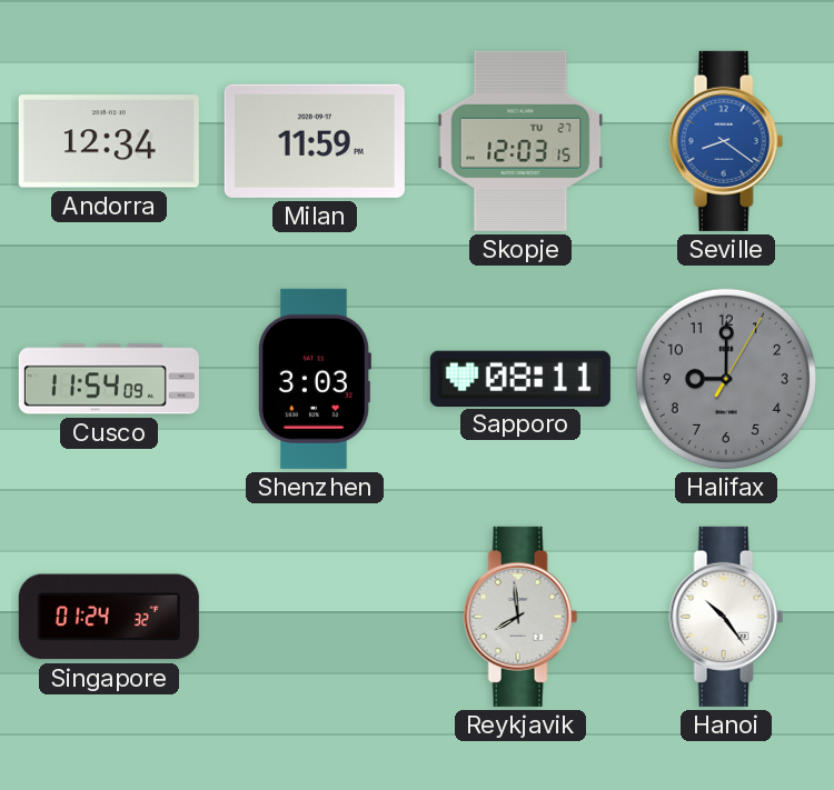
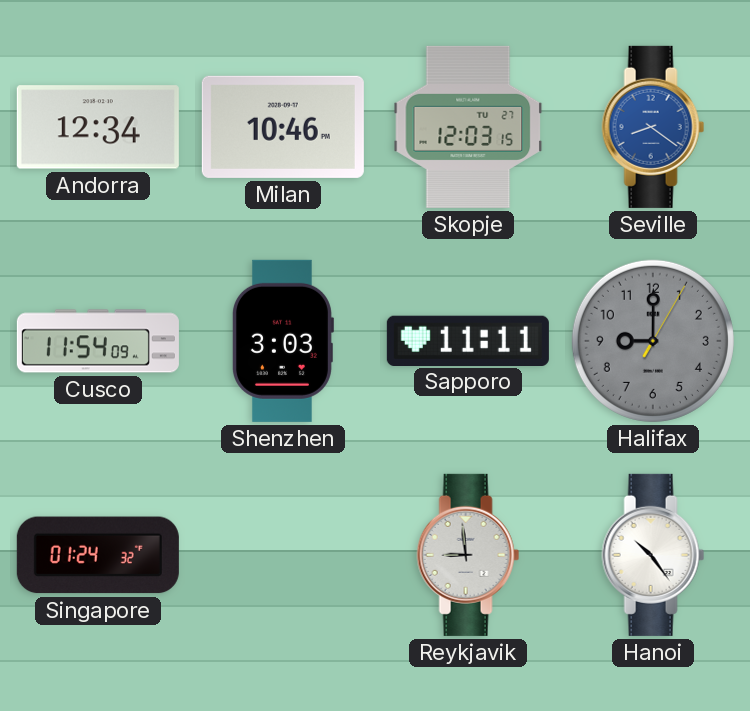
Milan: 11:59 -> 10:46
Sapporo: 08:11 -> 11:11
Reykjavik: 7:59 -> 8:59
